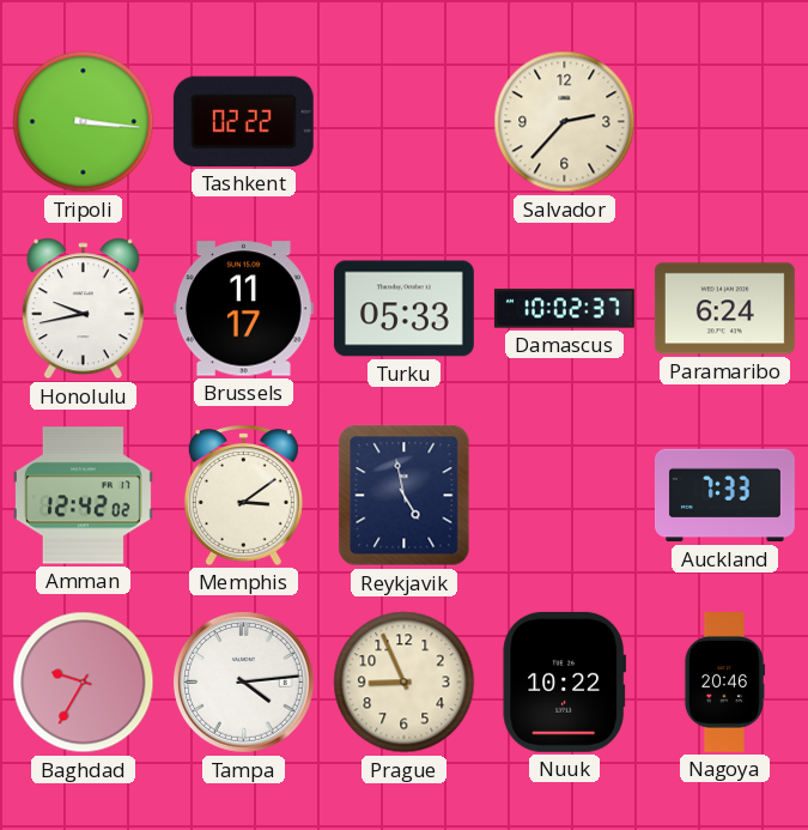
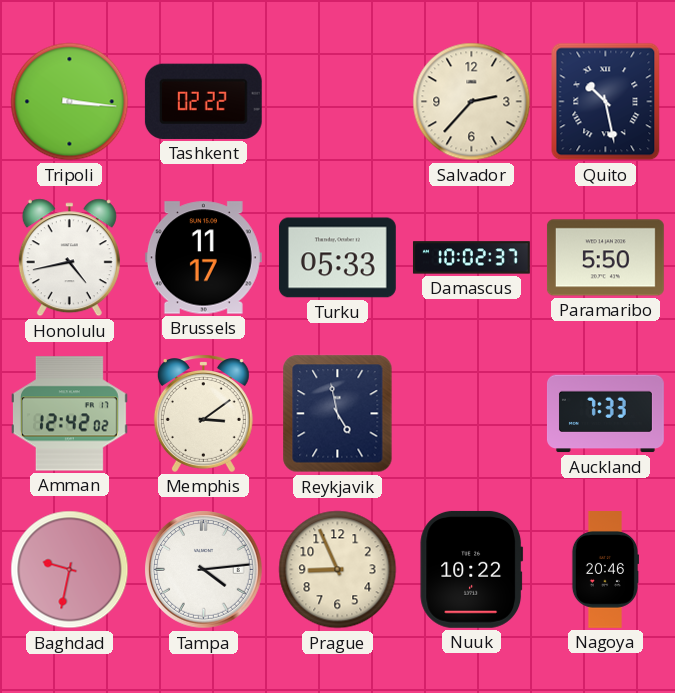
Quito: none -> 10:28
Honolulu: 9:43 -> 4:43
Paramaribo: 6:24 -> 5:50
Baghdad: 9:35 -> 9:32
